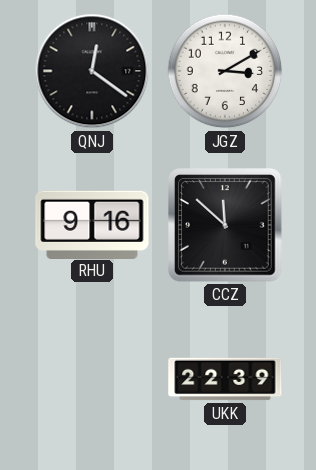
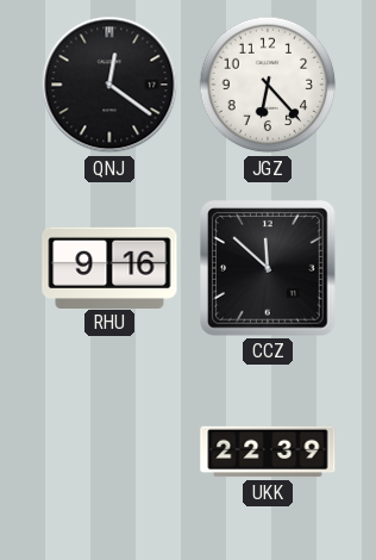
JGZ: 3:10 -> 6:23
